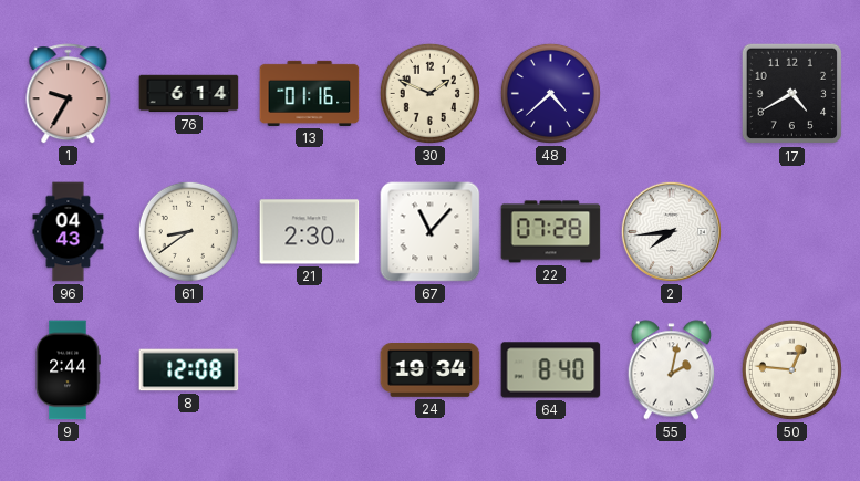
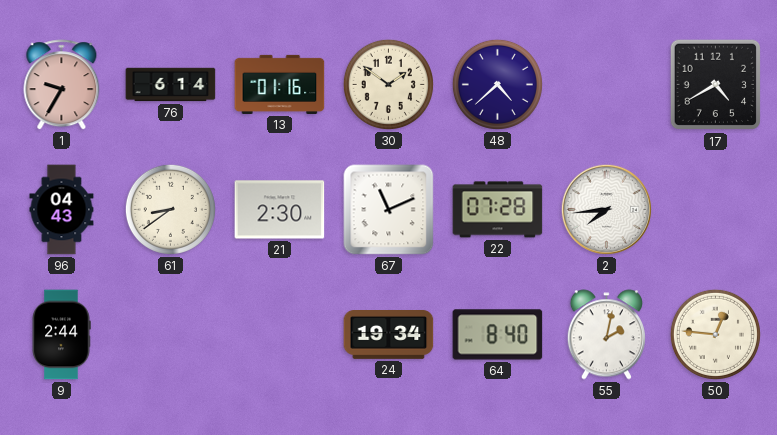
30: 1:49 -> 1:51
67: 11:07 -> 11:11
8: 12:08 -> none
